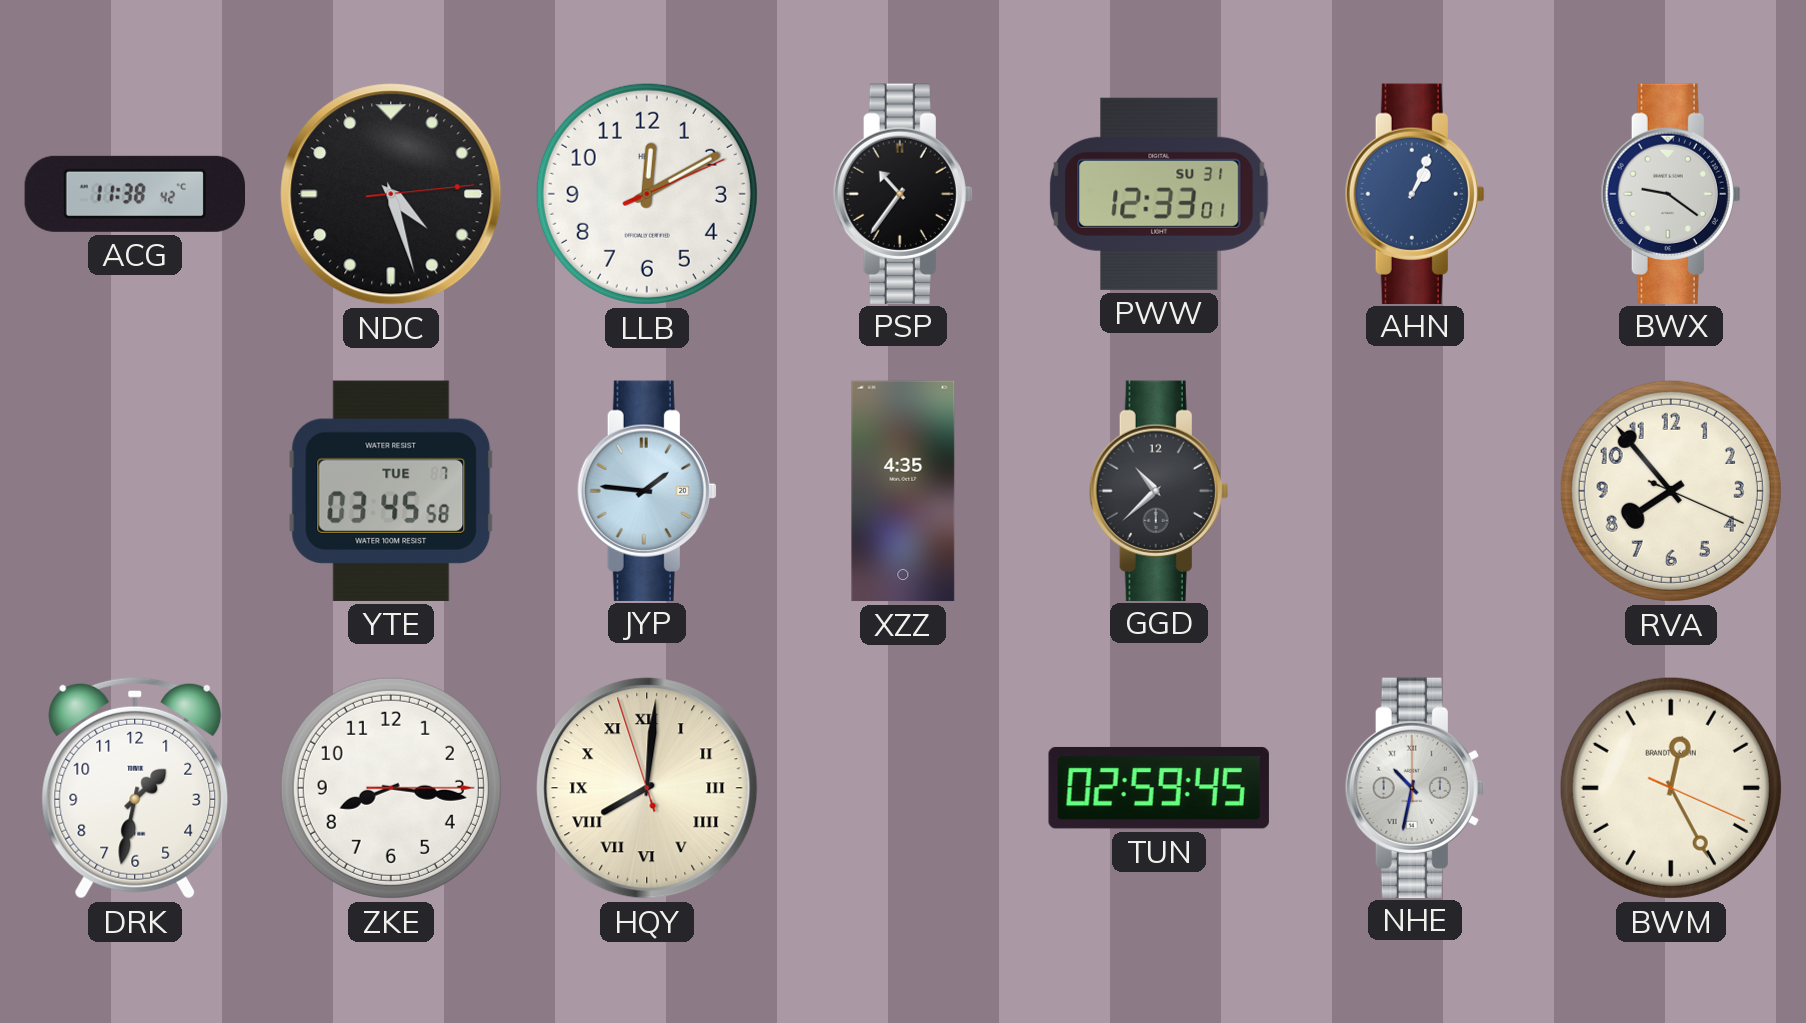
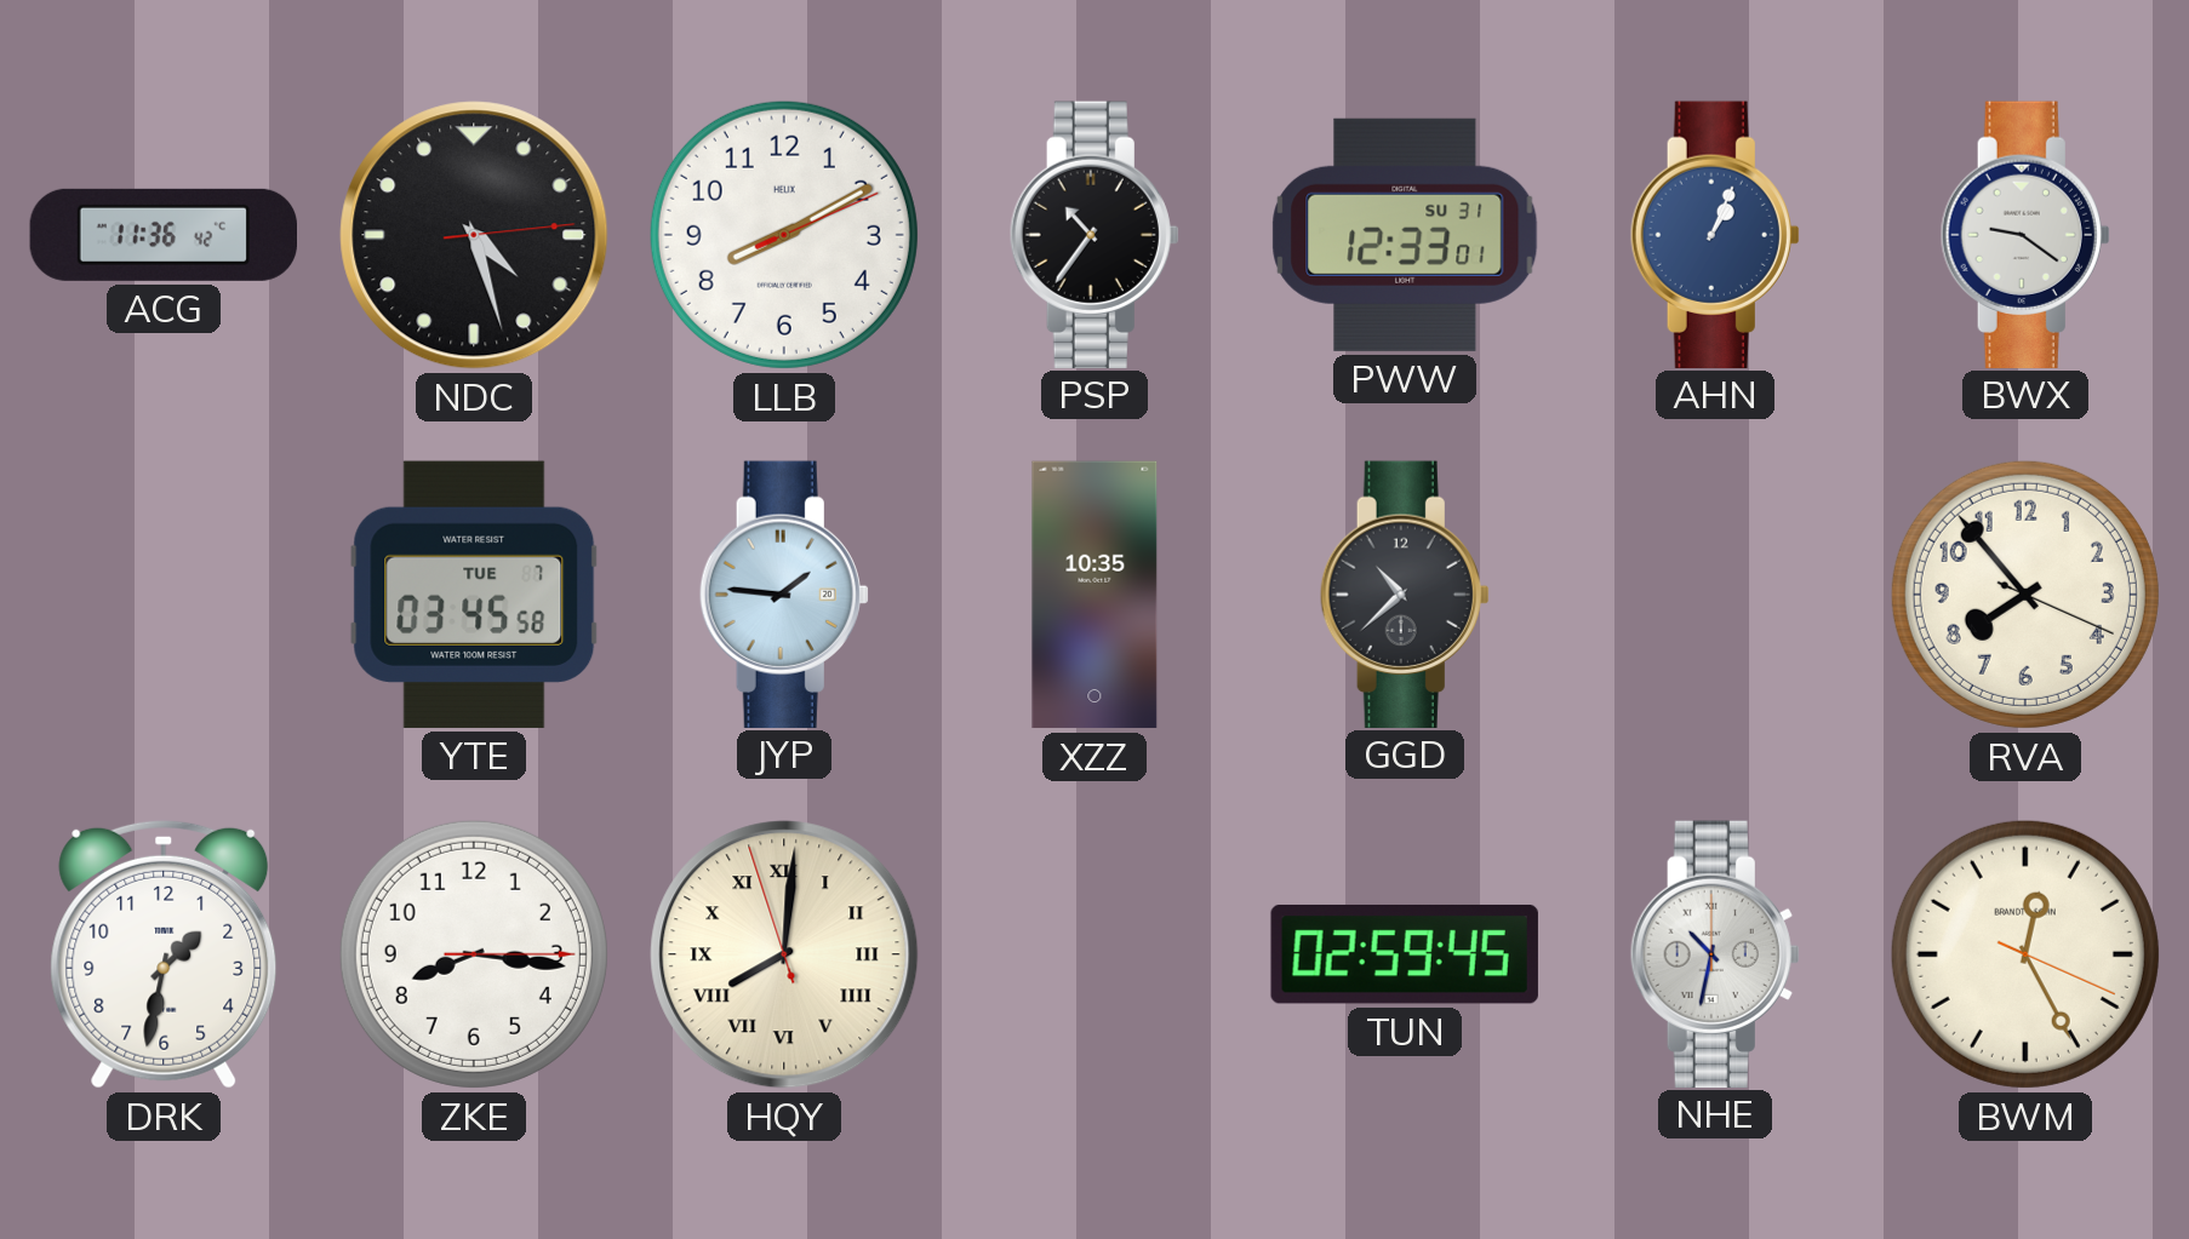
ACG: 11:38 -> 11:36
LLB: 12:10 -> 8:10
XZZ: 4:35 -> 10:35
